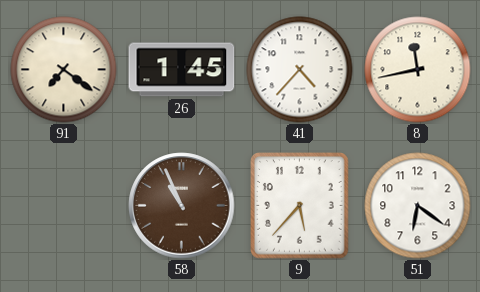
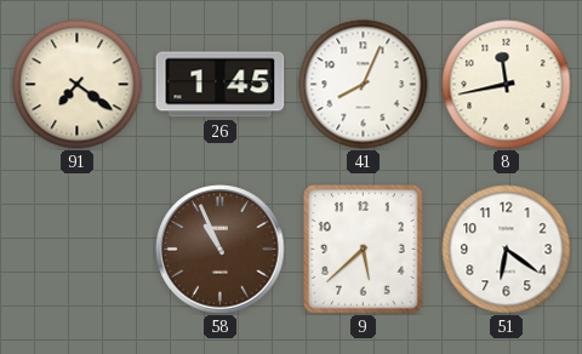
41: 4:37 -> 8:04
9: 5:37 -> 5:38
